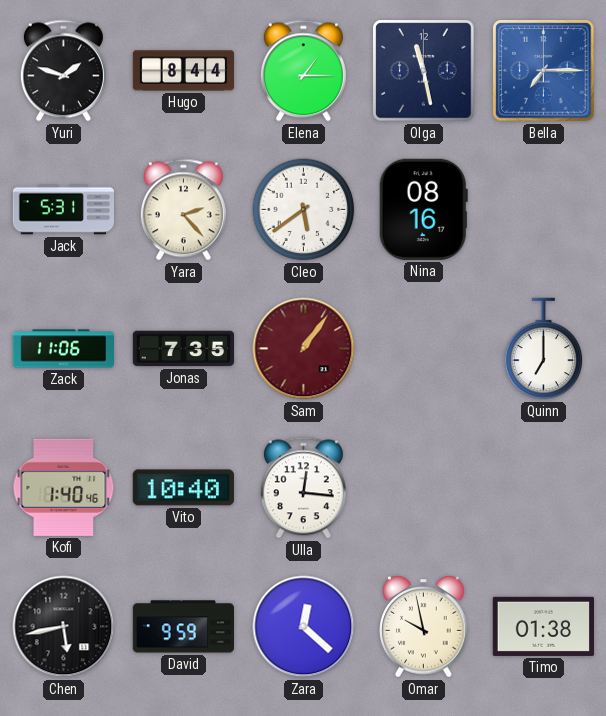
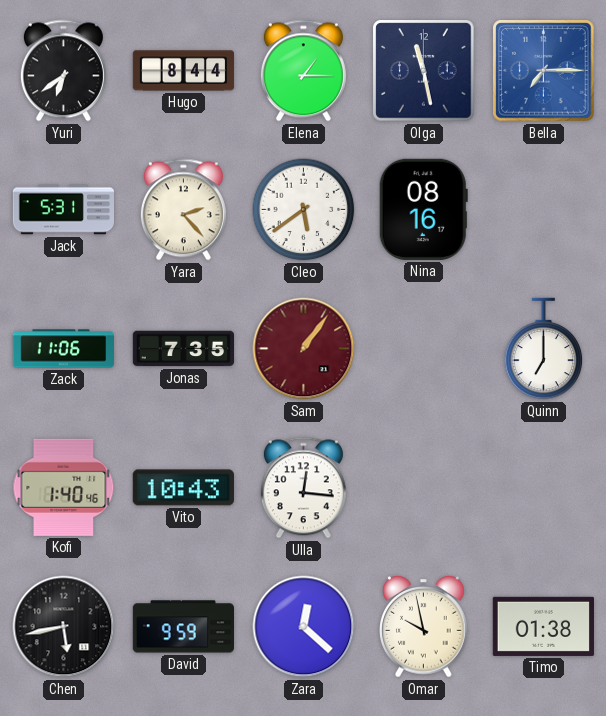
Yuri: 1:48 -> 6:39
Vito: 10:40 -> 10:43
